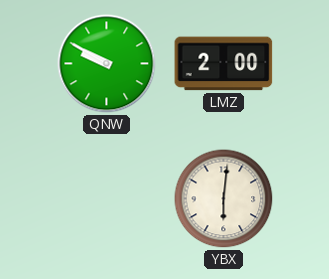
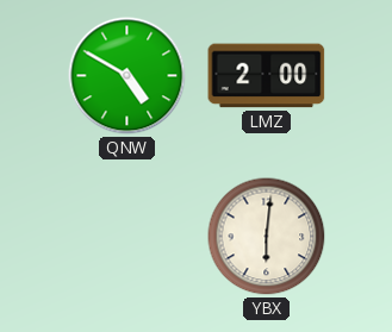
QNW: 9:50 -> 4:50
